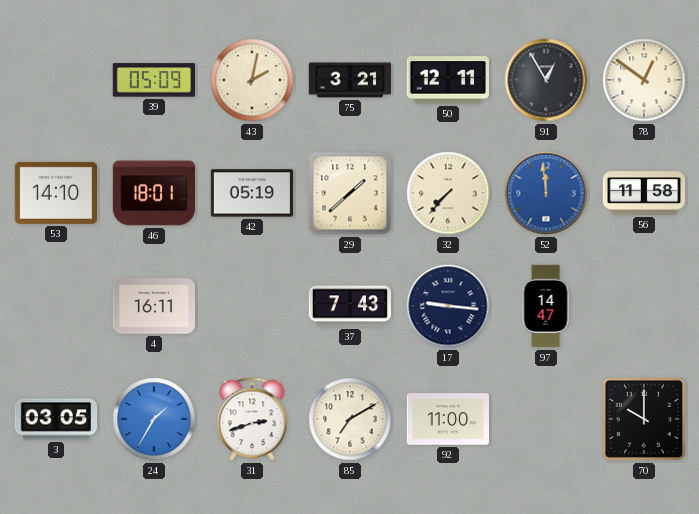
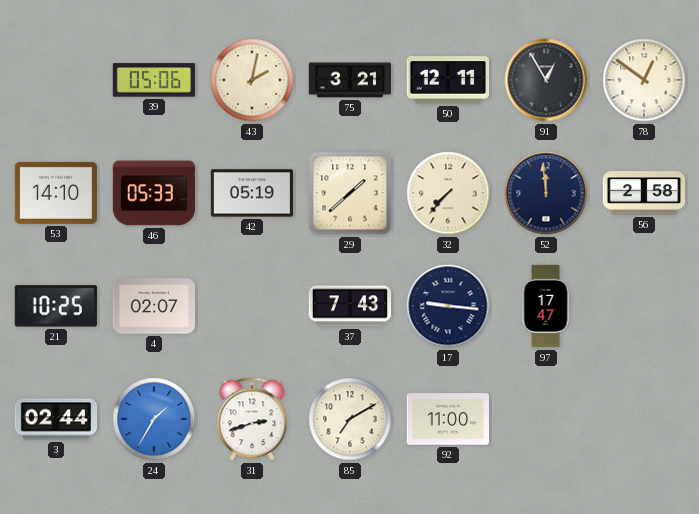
39: 05:09 -> 05:06
46: 18:01 -> 05:33
52 dial: blue -> navy
56: 11:58 -> 2:58
21: none -> 10:25
4: 16:11 -> 02:07
97: 14:47 -> 17:47
3: 03:05 -> 02:44
70: 10:00 -> none
